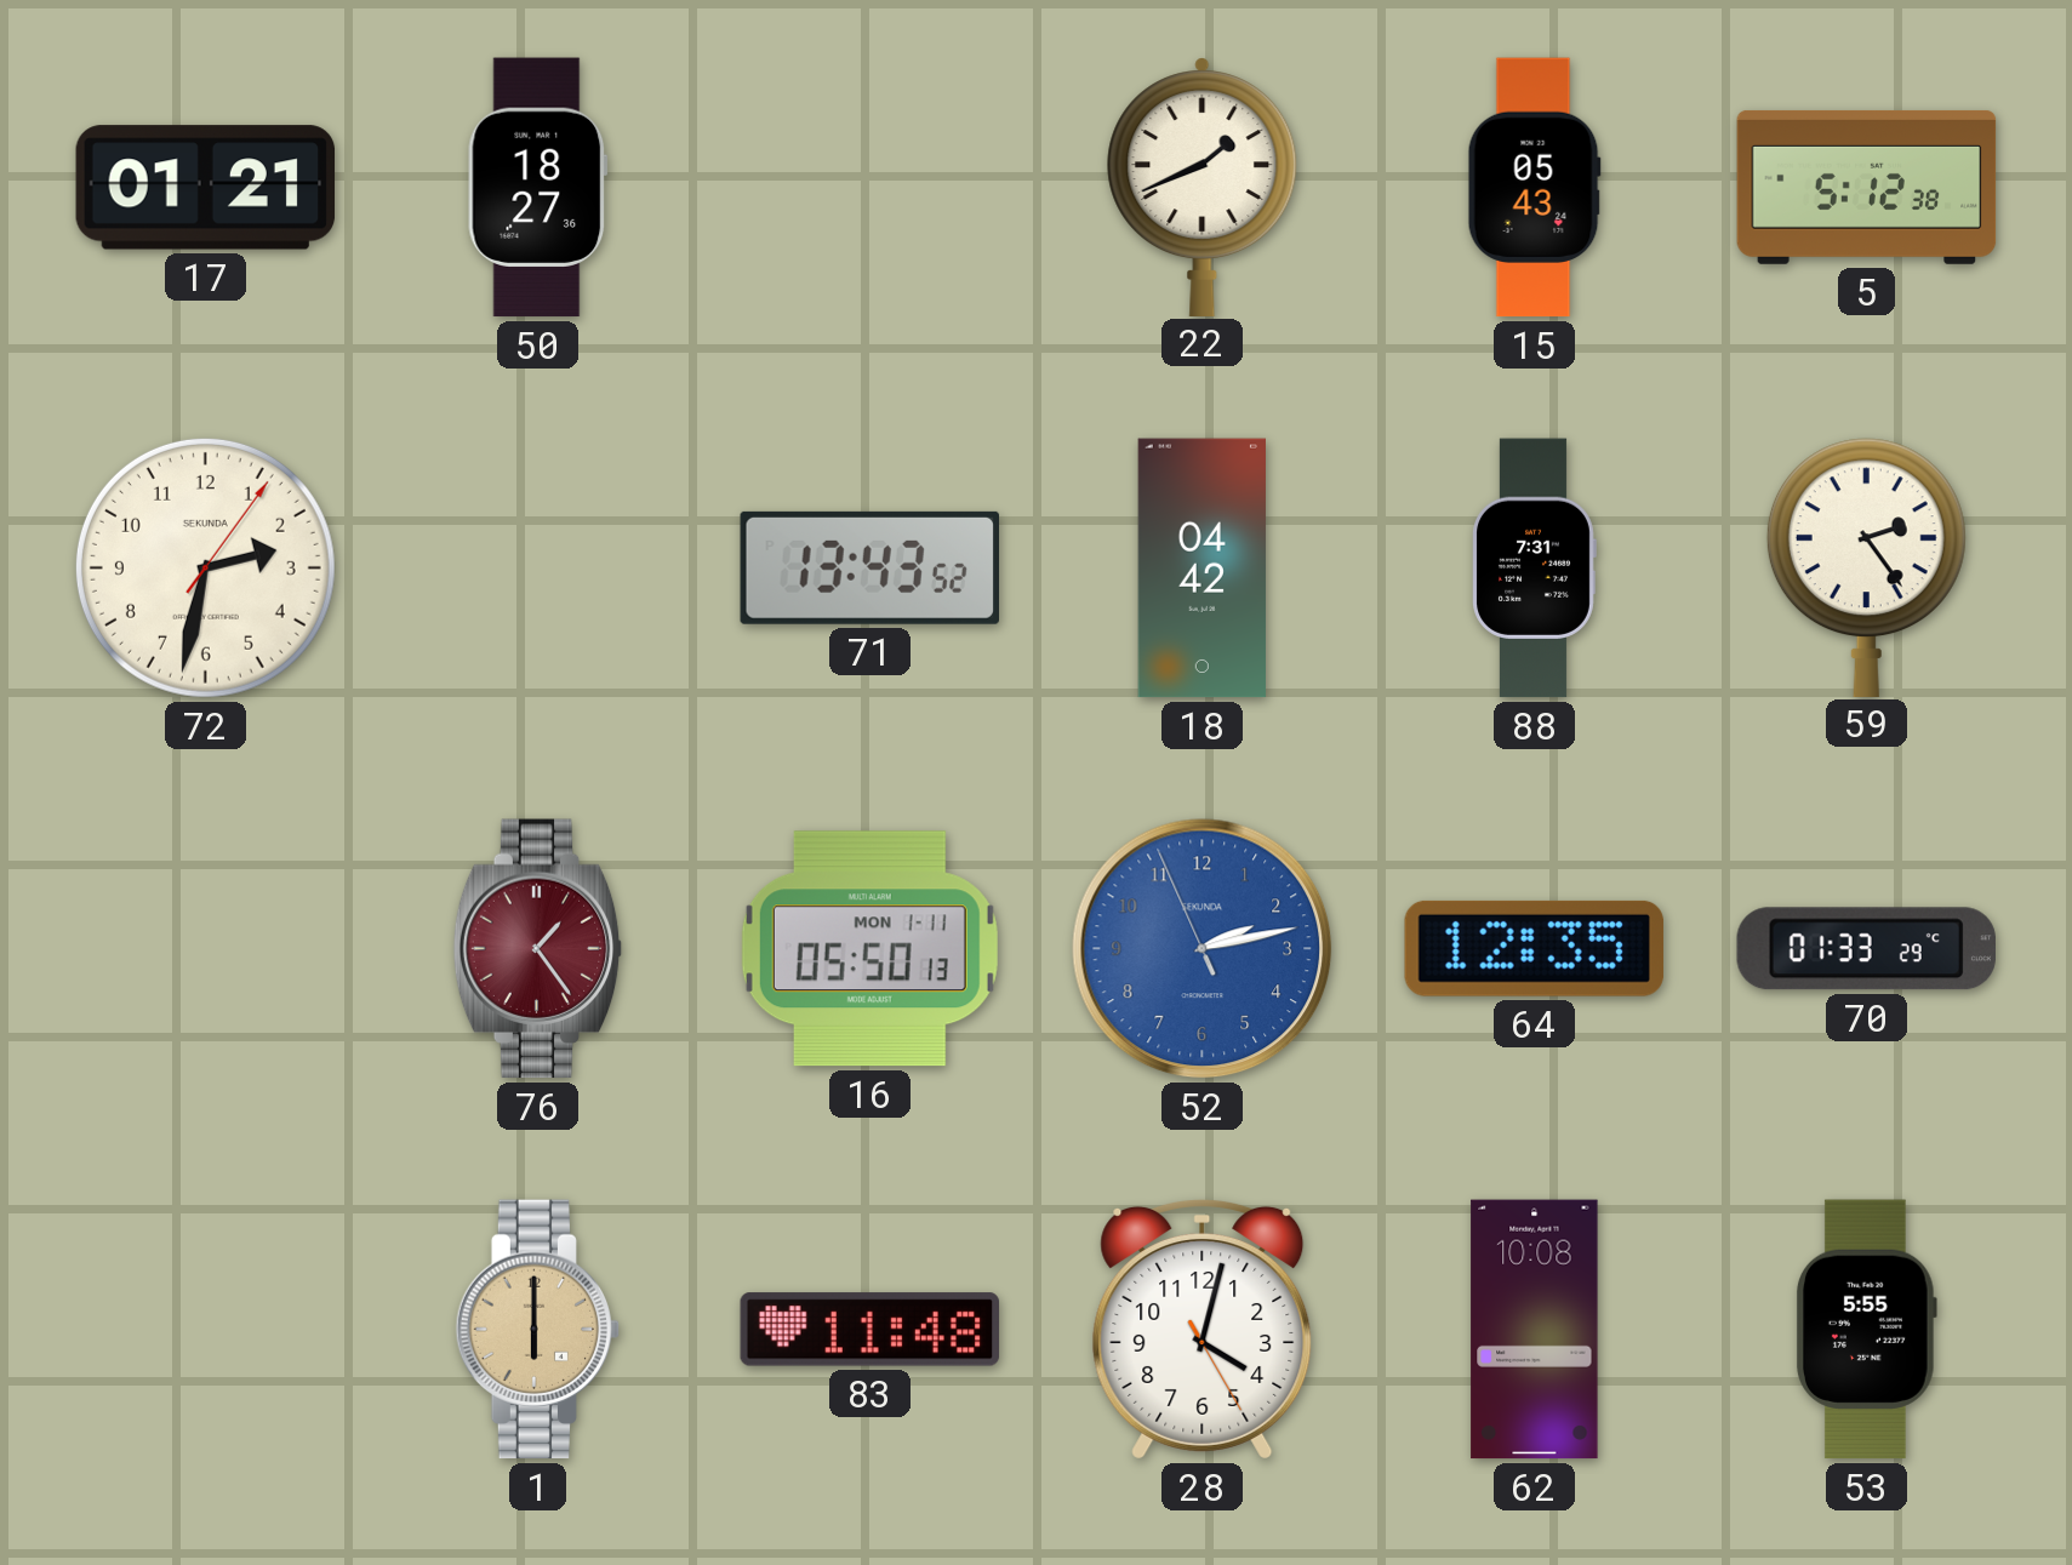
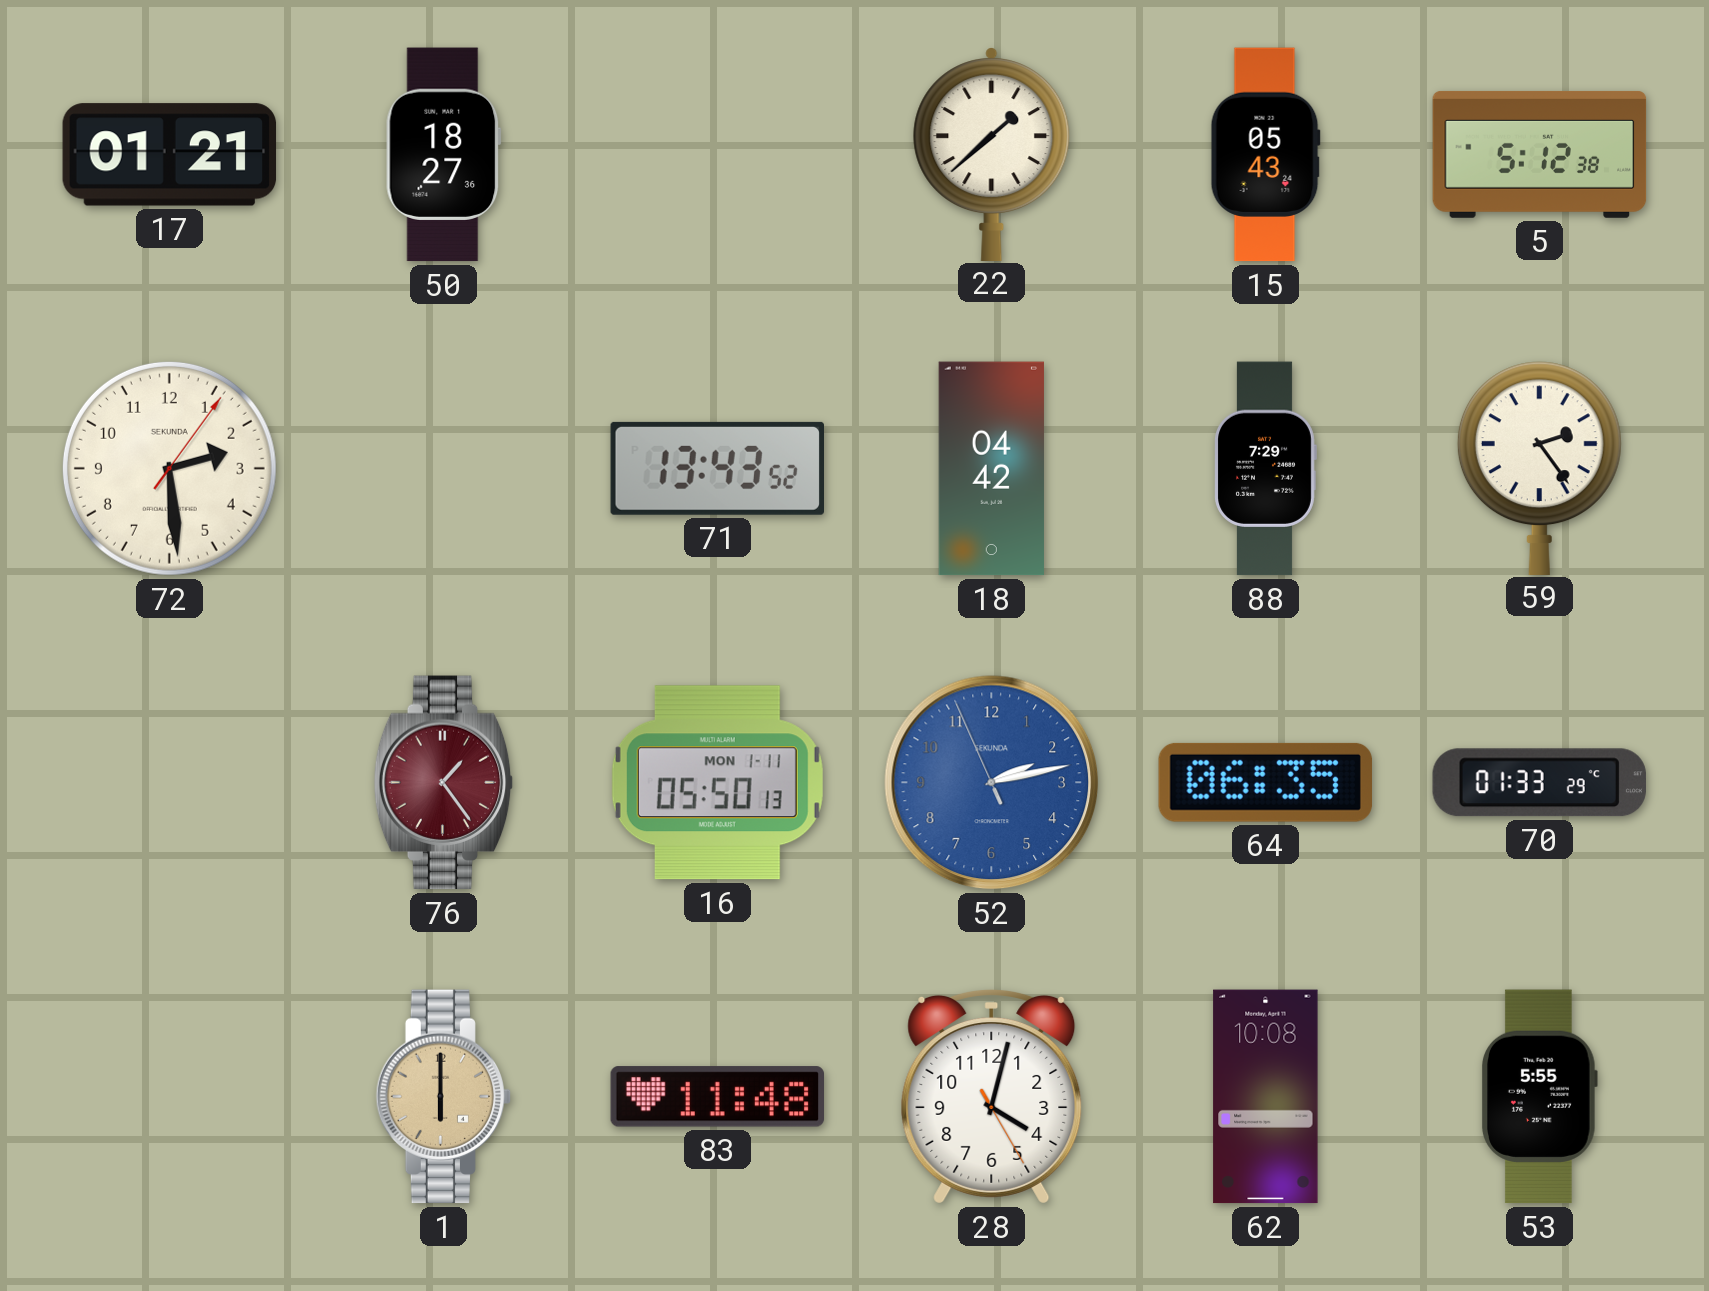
22: 1:41 -> 1:38
72: 2:32 -> 2:29
88: 7:31 -> 7:29
64: 12:35 -> 06:35
